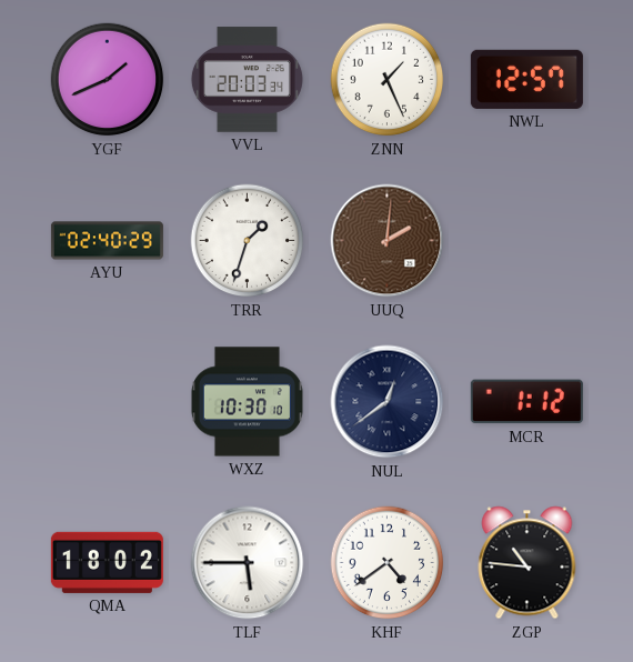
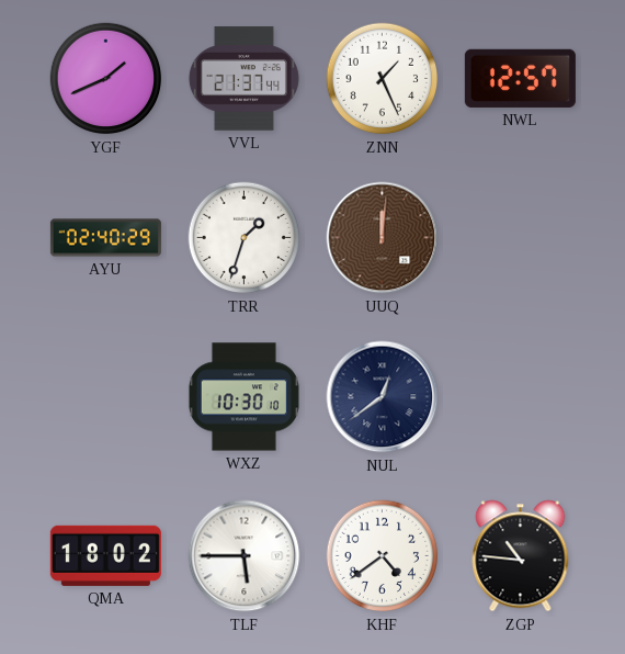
VVL: 20:03 -> 21:37
UUQ: 2:01 -> 12:01
MCR: 1:12 -> none
